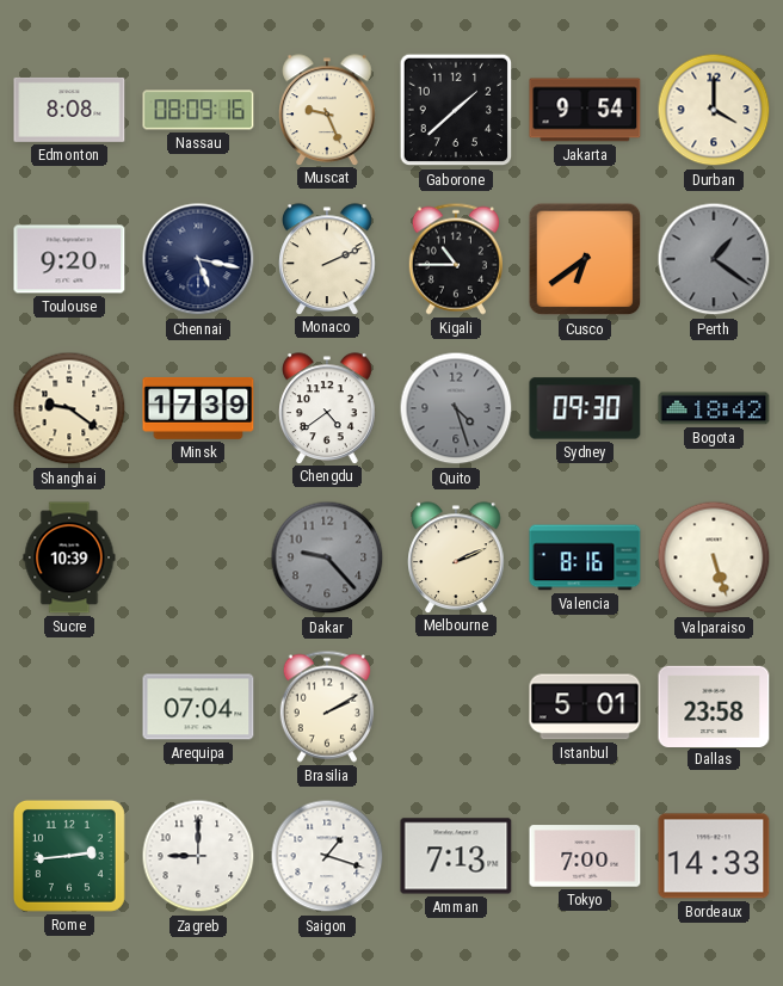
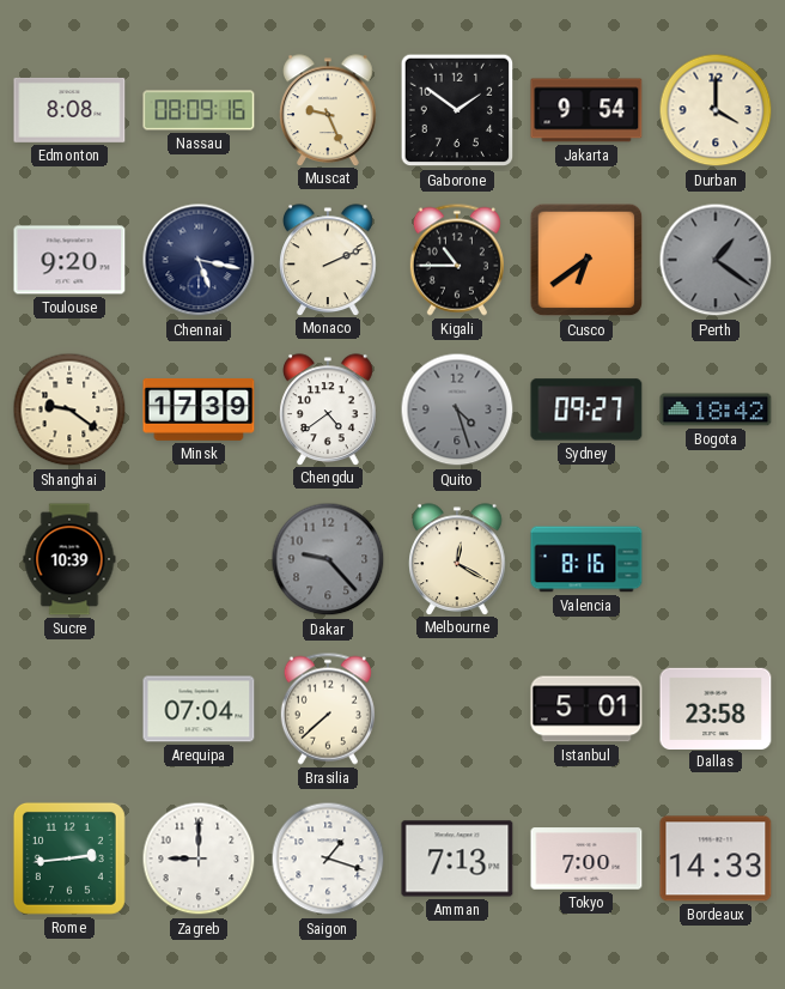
Gaborone: 1:38 -> 1:51
Sydney: 09:30 -> 09:27
Melbourne: 2:11 -> 12:20
Valparaiso: 5:27 -> none
Brasilia: 2:10 -> 7:38
